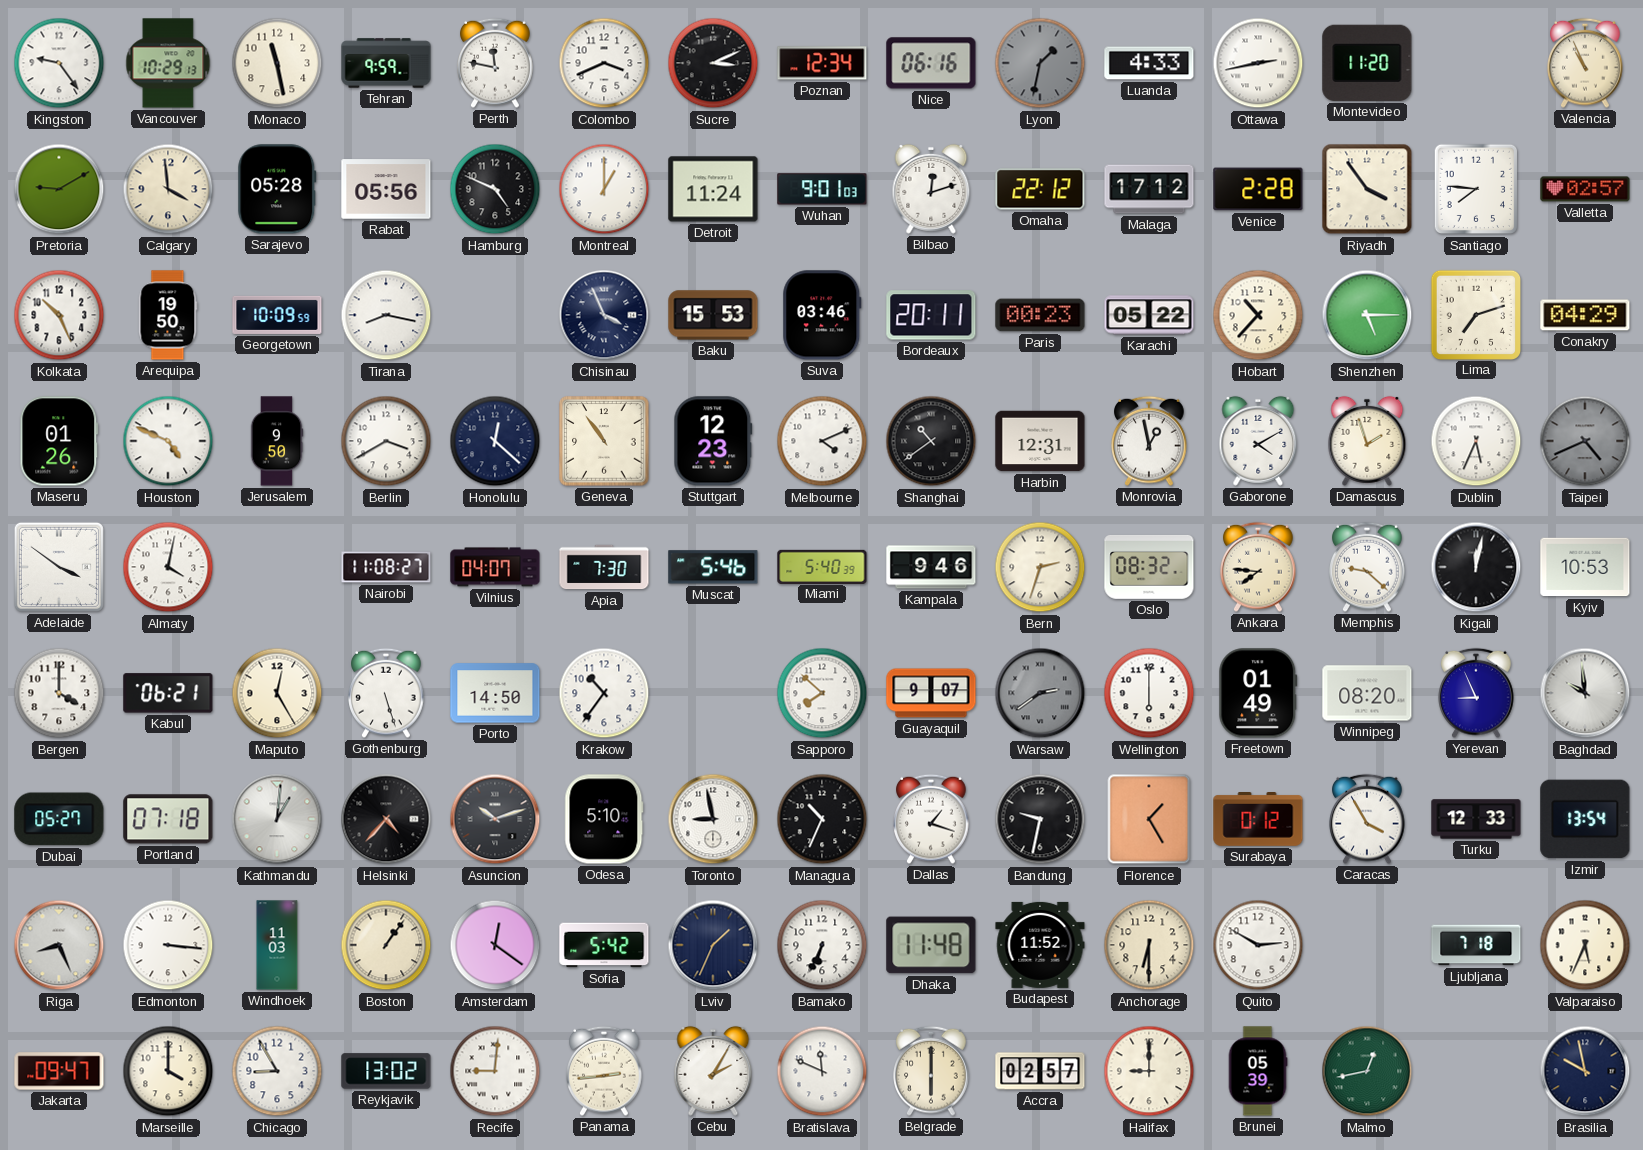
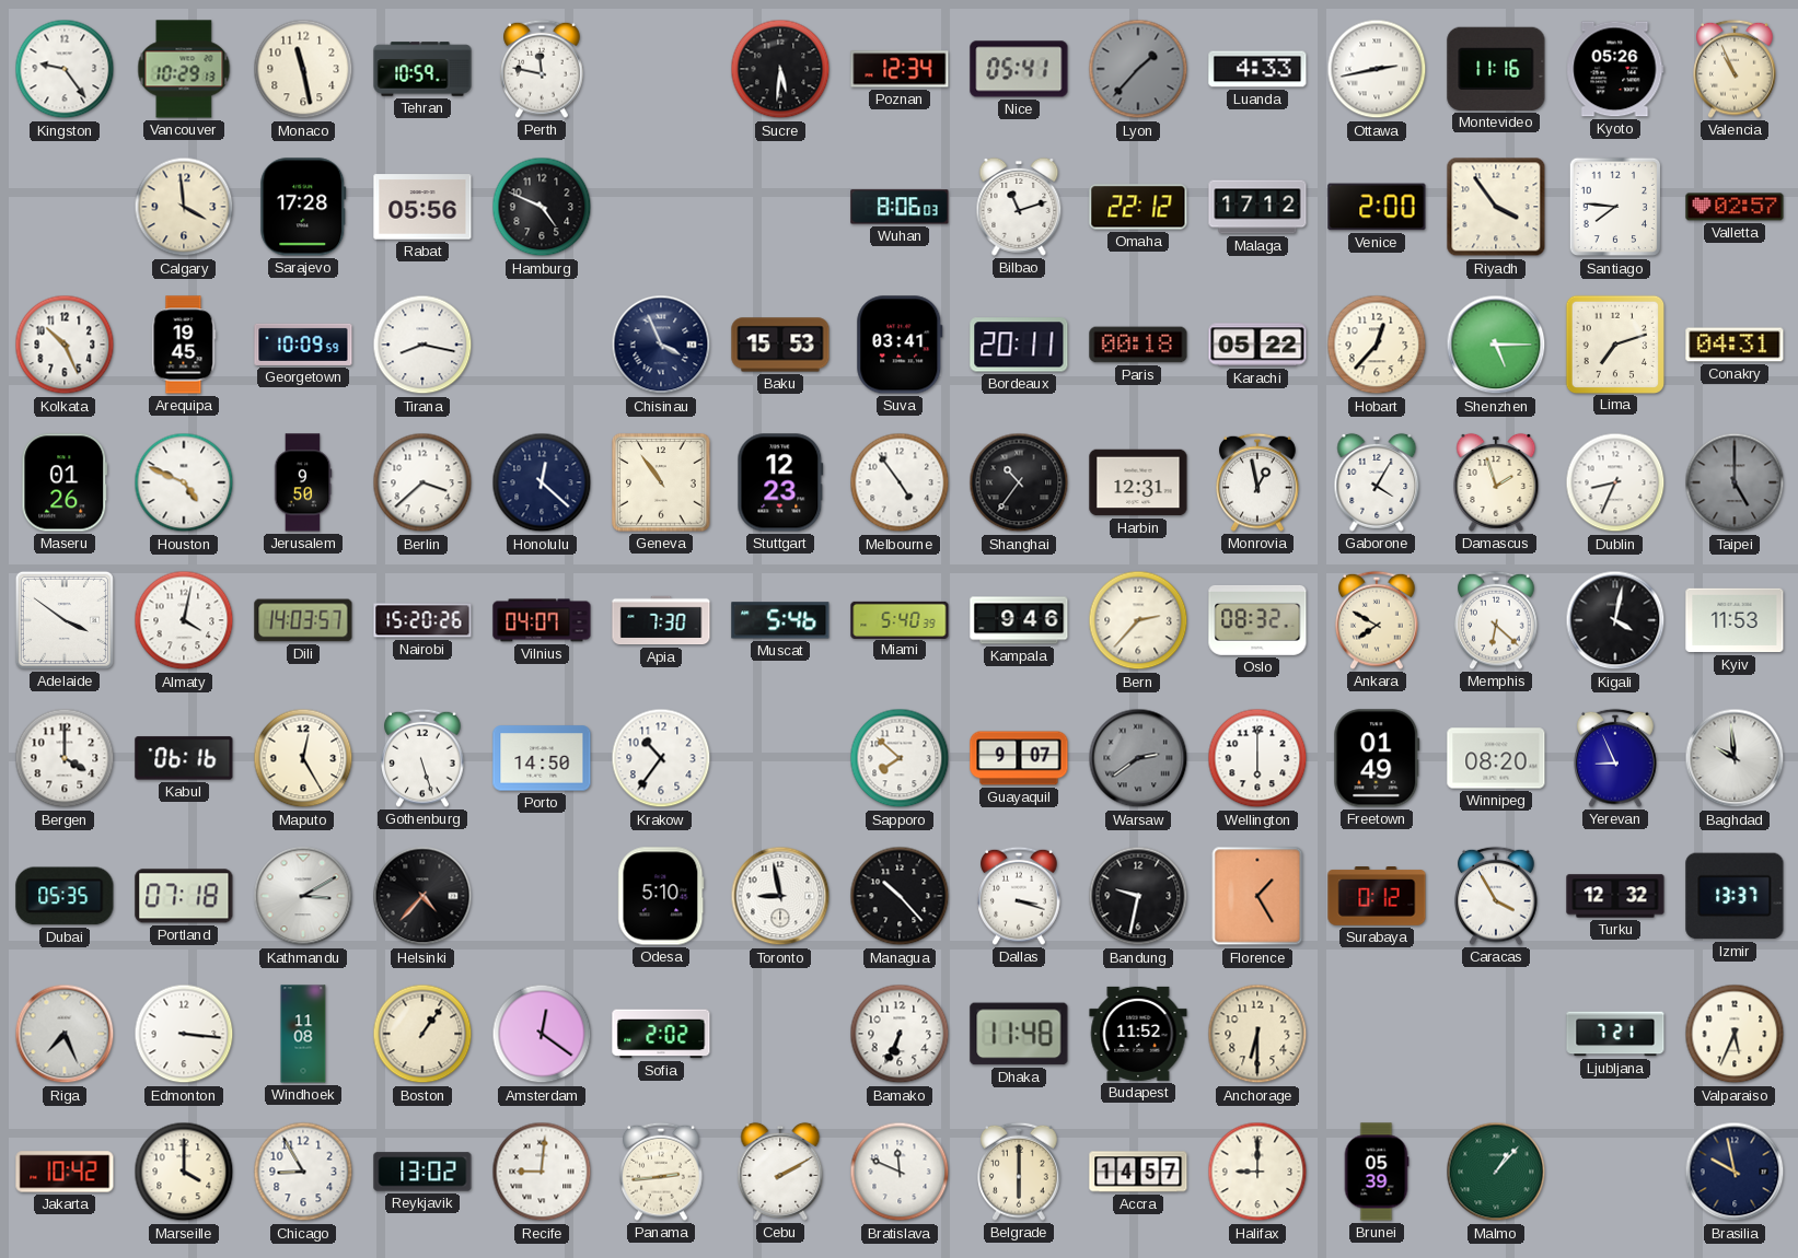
Tehran: 9:59 -> 10:59
Colombo: 3:41 -> none
Sucre: 3:11 -> 5:31
Nice: 06:16 -> 05:41
Lyon: 1:32 -> 1:37
Montevideo: 11:20 -> 11:16
Kyoto: none -> 05:26
Pretoria: 9:10 -> none
Sarajevo: 05:28 -> 17:28
Montreal: 1:00 -> none
Detroit: 11:24 -> none
Wuhan: 9:01 -> 8:06
Bilbao: 12:12 -> 11:12
Venice: 2:28 -> 2:00
Arequipa: 19:50 -> 19:45
Suva: 03:46 -> 03:41
Paris: 00:23 -> 00:18
Hobart: 10:37 -> 12:37
Conakry: 04:29 -> 04:31
Berlin: 3:40 -> 3:38
Melbourne: 4:11 -> 4:54
Shanghai: 10:39 -> 10:36
Gaborone: 4:10 -> 4:05
Dublin: 5:34 -> 8:34
Taipei: 4:41 -> 5:00
Dili: none -> 14:03
Nairobi: 11:08 -> 15:20
Bern: 2:33 -> 2:37
Ankara: 7:46 -> 7:50
Memphis: 9:22 -> 6:22
Kigali: 12:02 -> 4:02
Kyiv: 10:53 -> 11:53
Kabul: 06:21 -> 06:16
Dubai: 05:27 -> 05:35
Kathmandu: 1:01 -> 3:10
Asuncion: 10:12 -> none
Managua: 10:34 -> 10:23
Dallas: 1:18 -> 3:18
Turku: 12:33 -> 12:32
Izmir: 13:54 -> 13:37
Riga: 8:26 -> 7:26
Windhoek: 11:03 -> 11:08
Sofia: 5:42 -> 2:02
Lviv: 1:34 -> none
Quito: 2:50 -> none
Ljubljana: 7:18 -> 7:21
Jakarta: 09:47 -> 10:42
Cebu: 2:05 -> 2:10
Accra: 02:57 -> 14:57
Malmo: 12:43 -> 1:07
